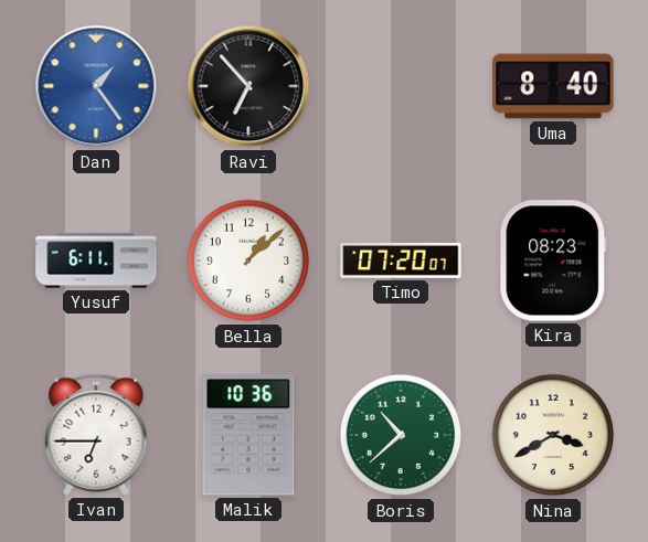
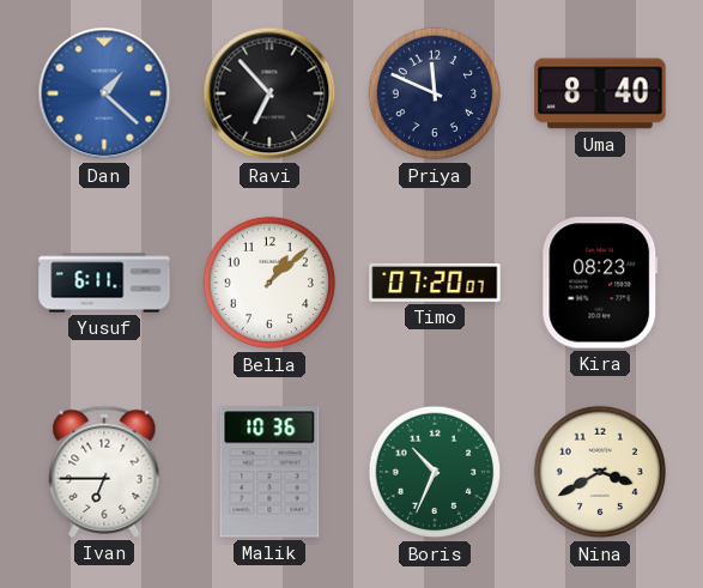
Dan: 1:24 -> 1:22
Priya: none -> 11:49
Boris: 10:38 -> 10:34
